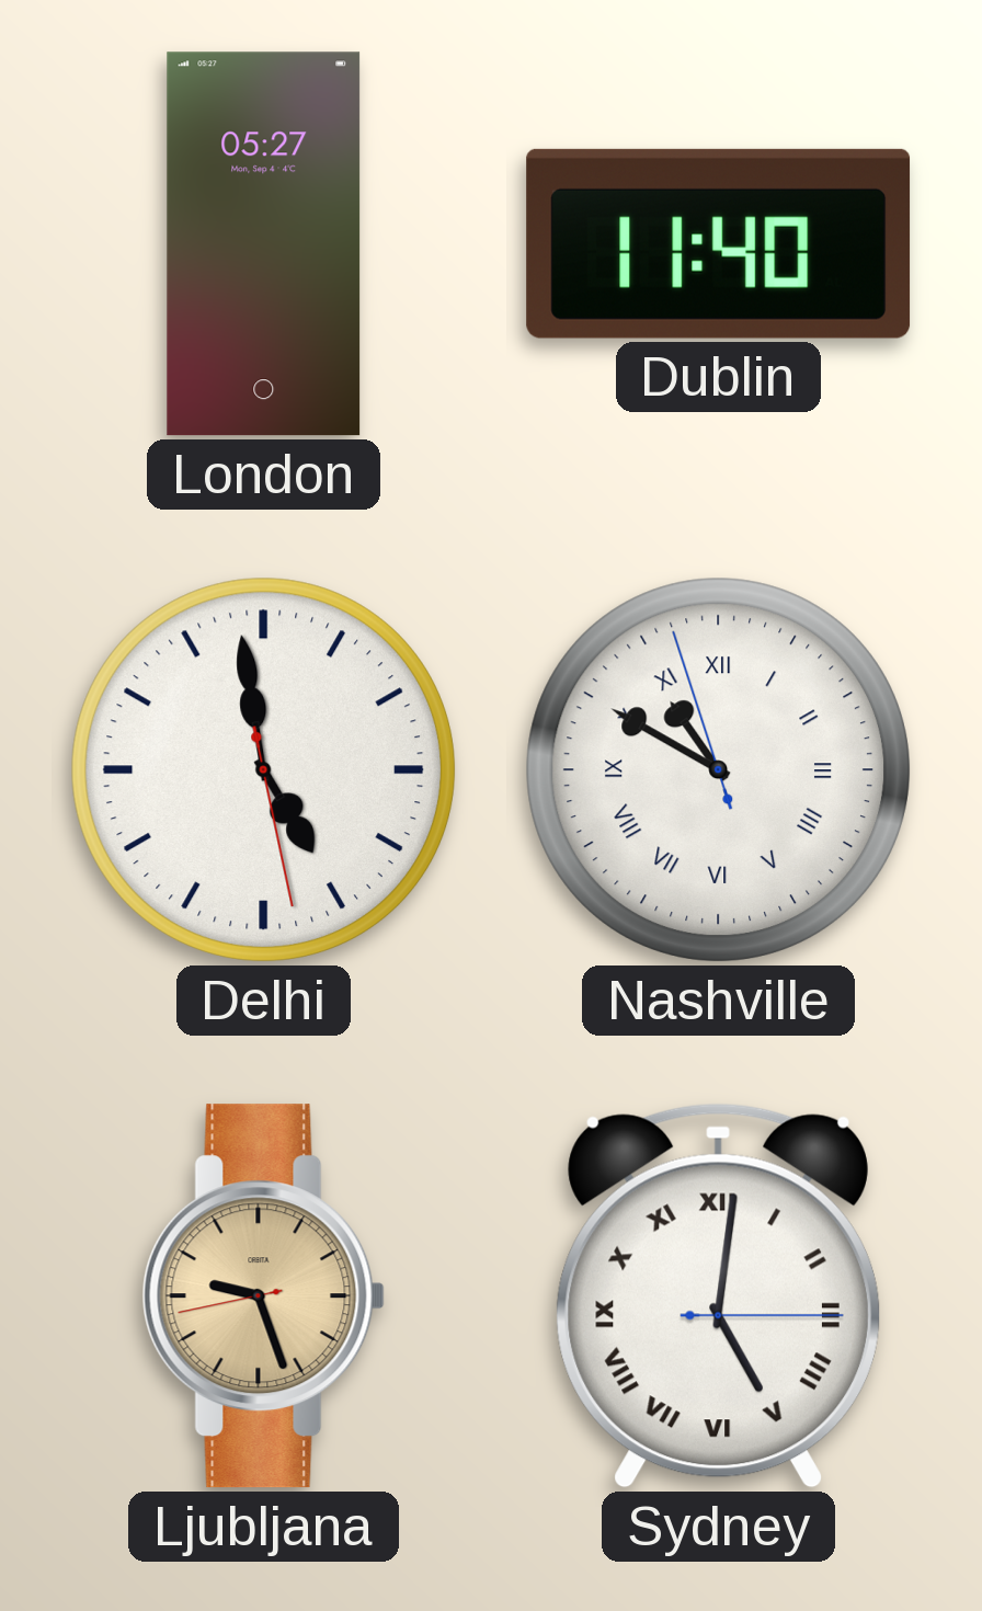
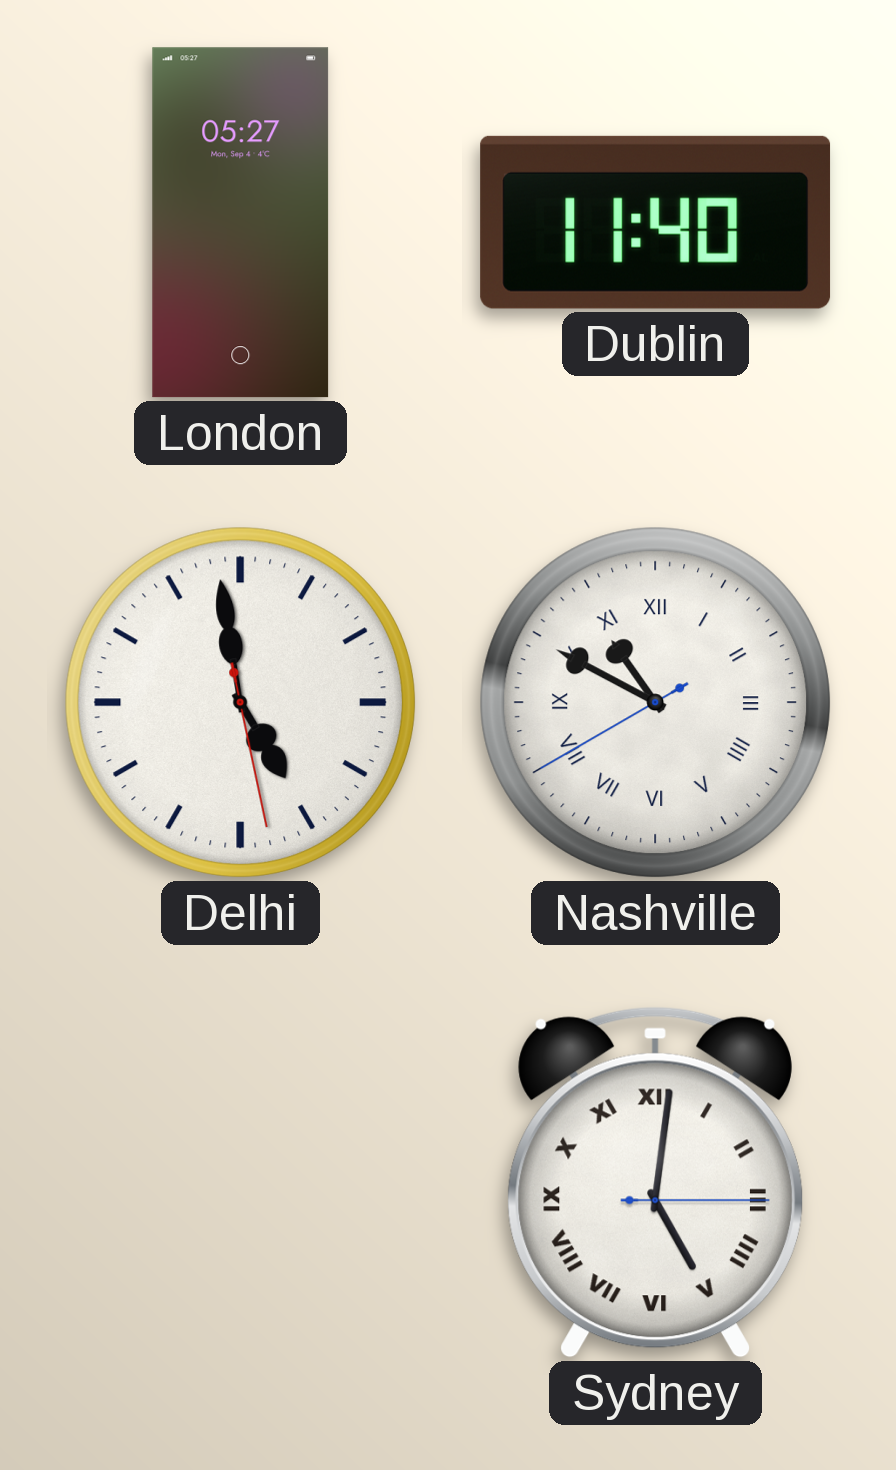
Nashville: 10:49:57 -> 10:49:40
Ljubljana: 9:26 -> none
